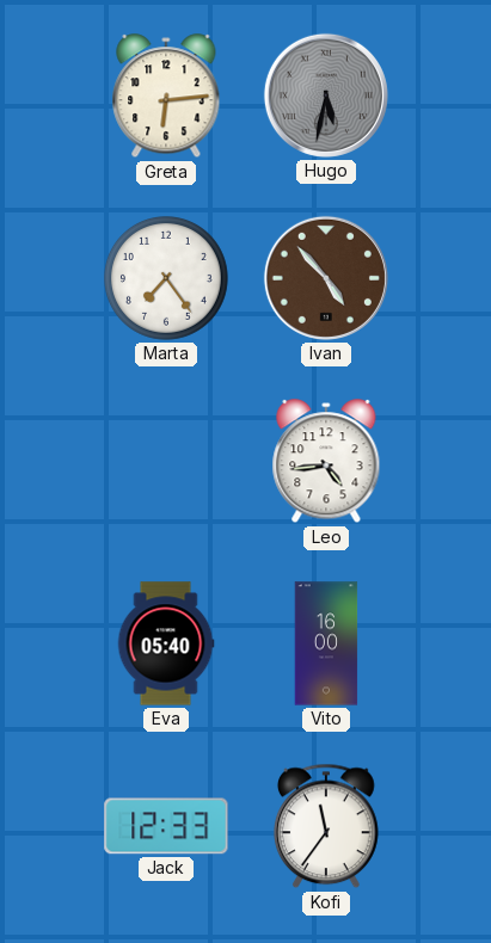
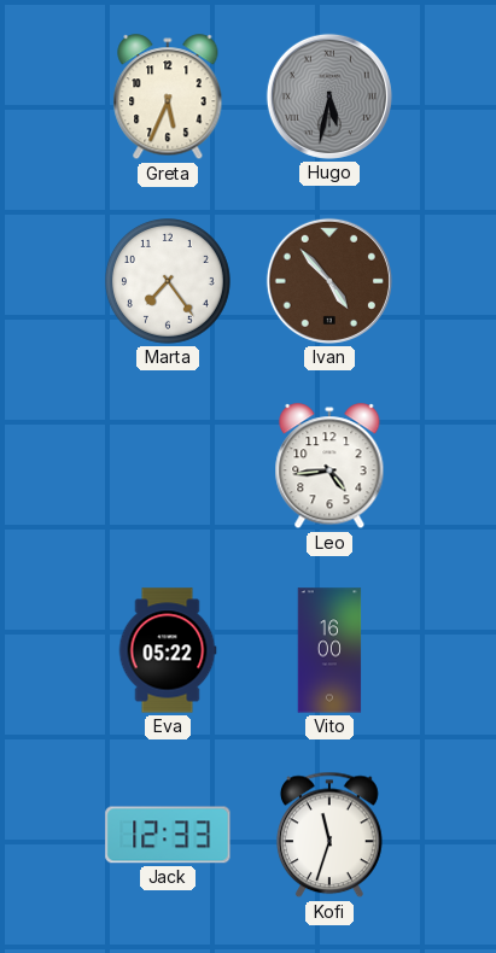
Greta: 6:14 -> 5:34
Eva: 05:40 -> 05:22
Kofi: 11:36 -> 11:33
